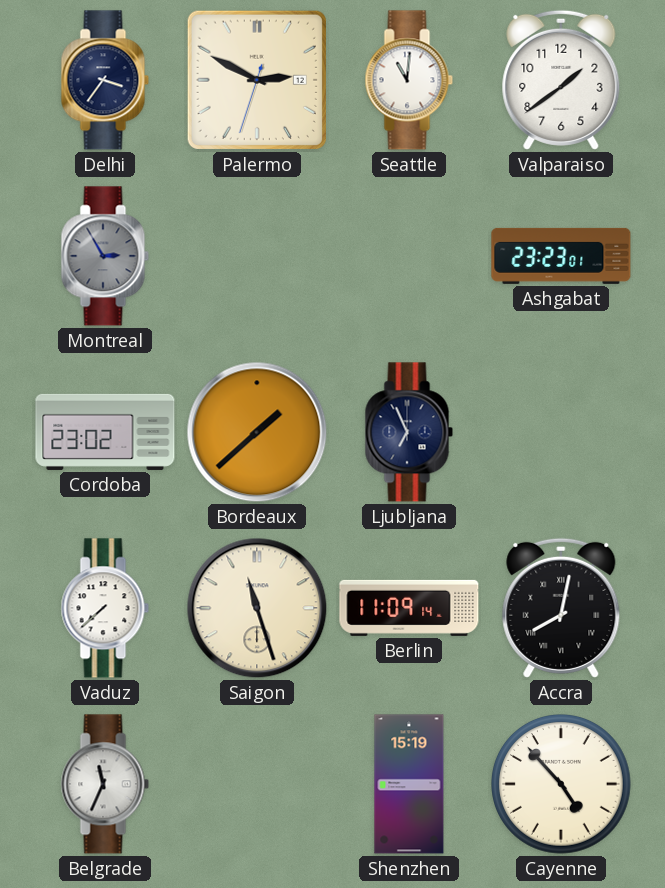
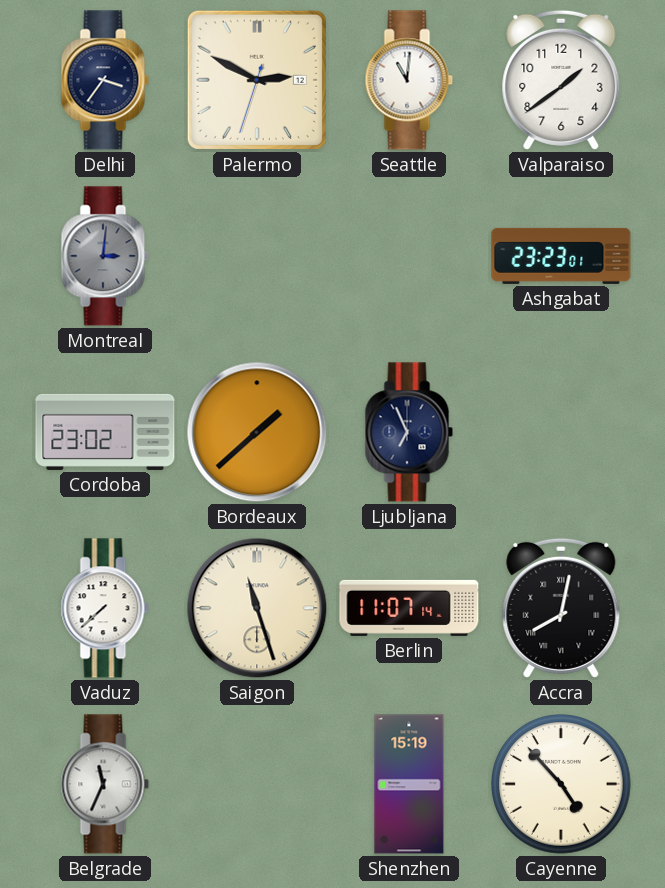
Montreal: 2:55 -> 3:01
Berlin: 11:09 -> 11:07
